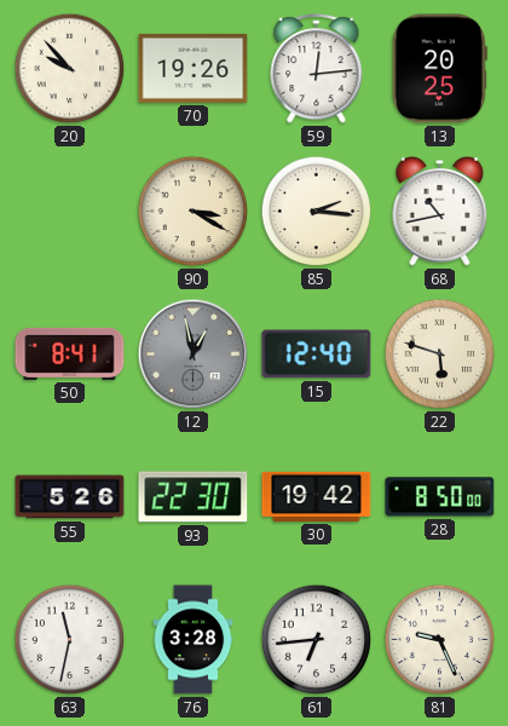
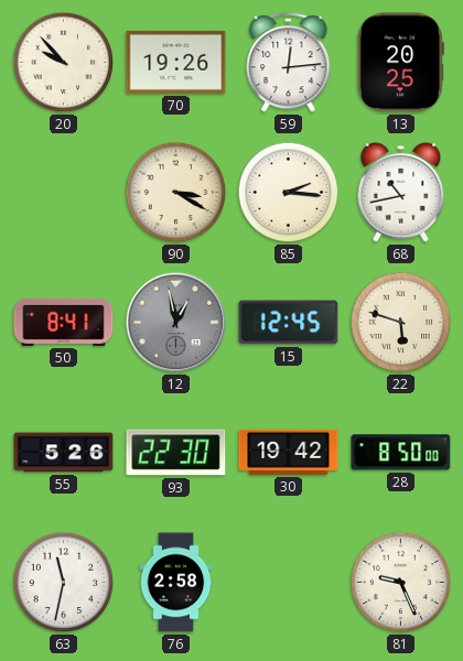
15: 12:40 -> 12:45
76: 3:28 -> 2:58
61: 6:44 -> none
